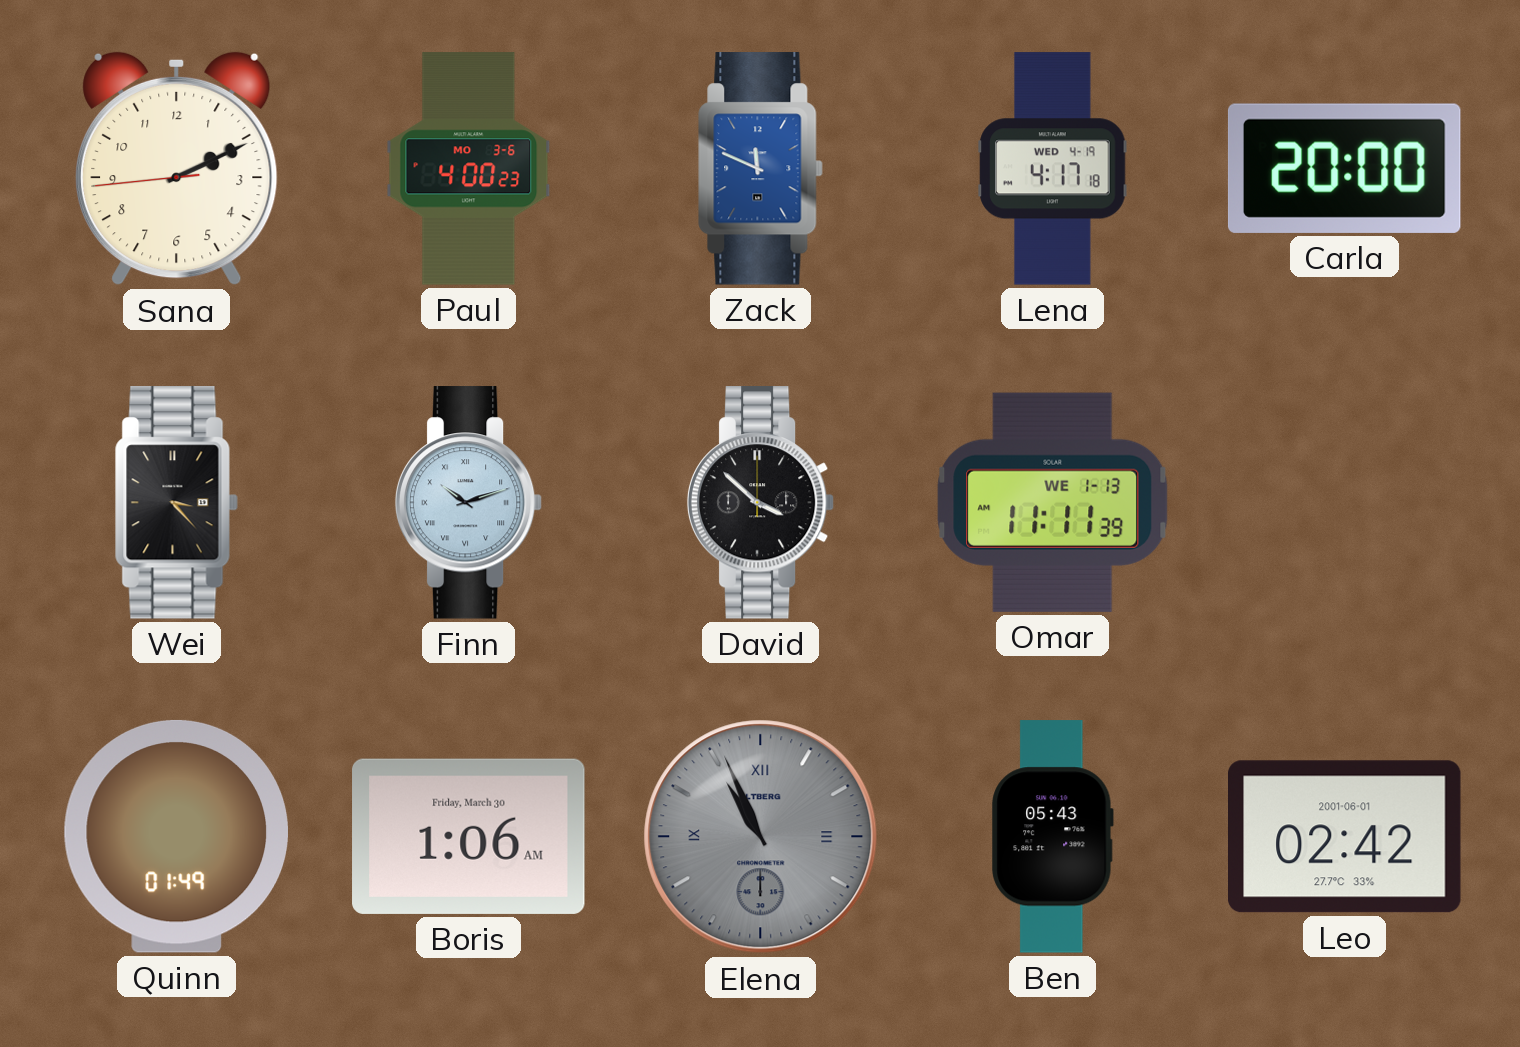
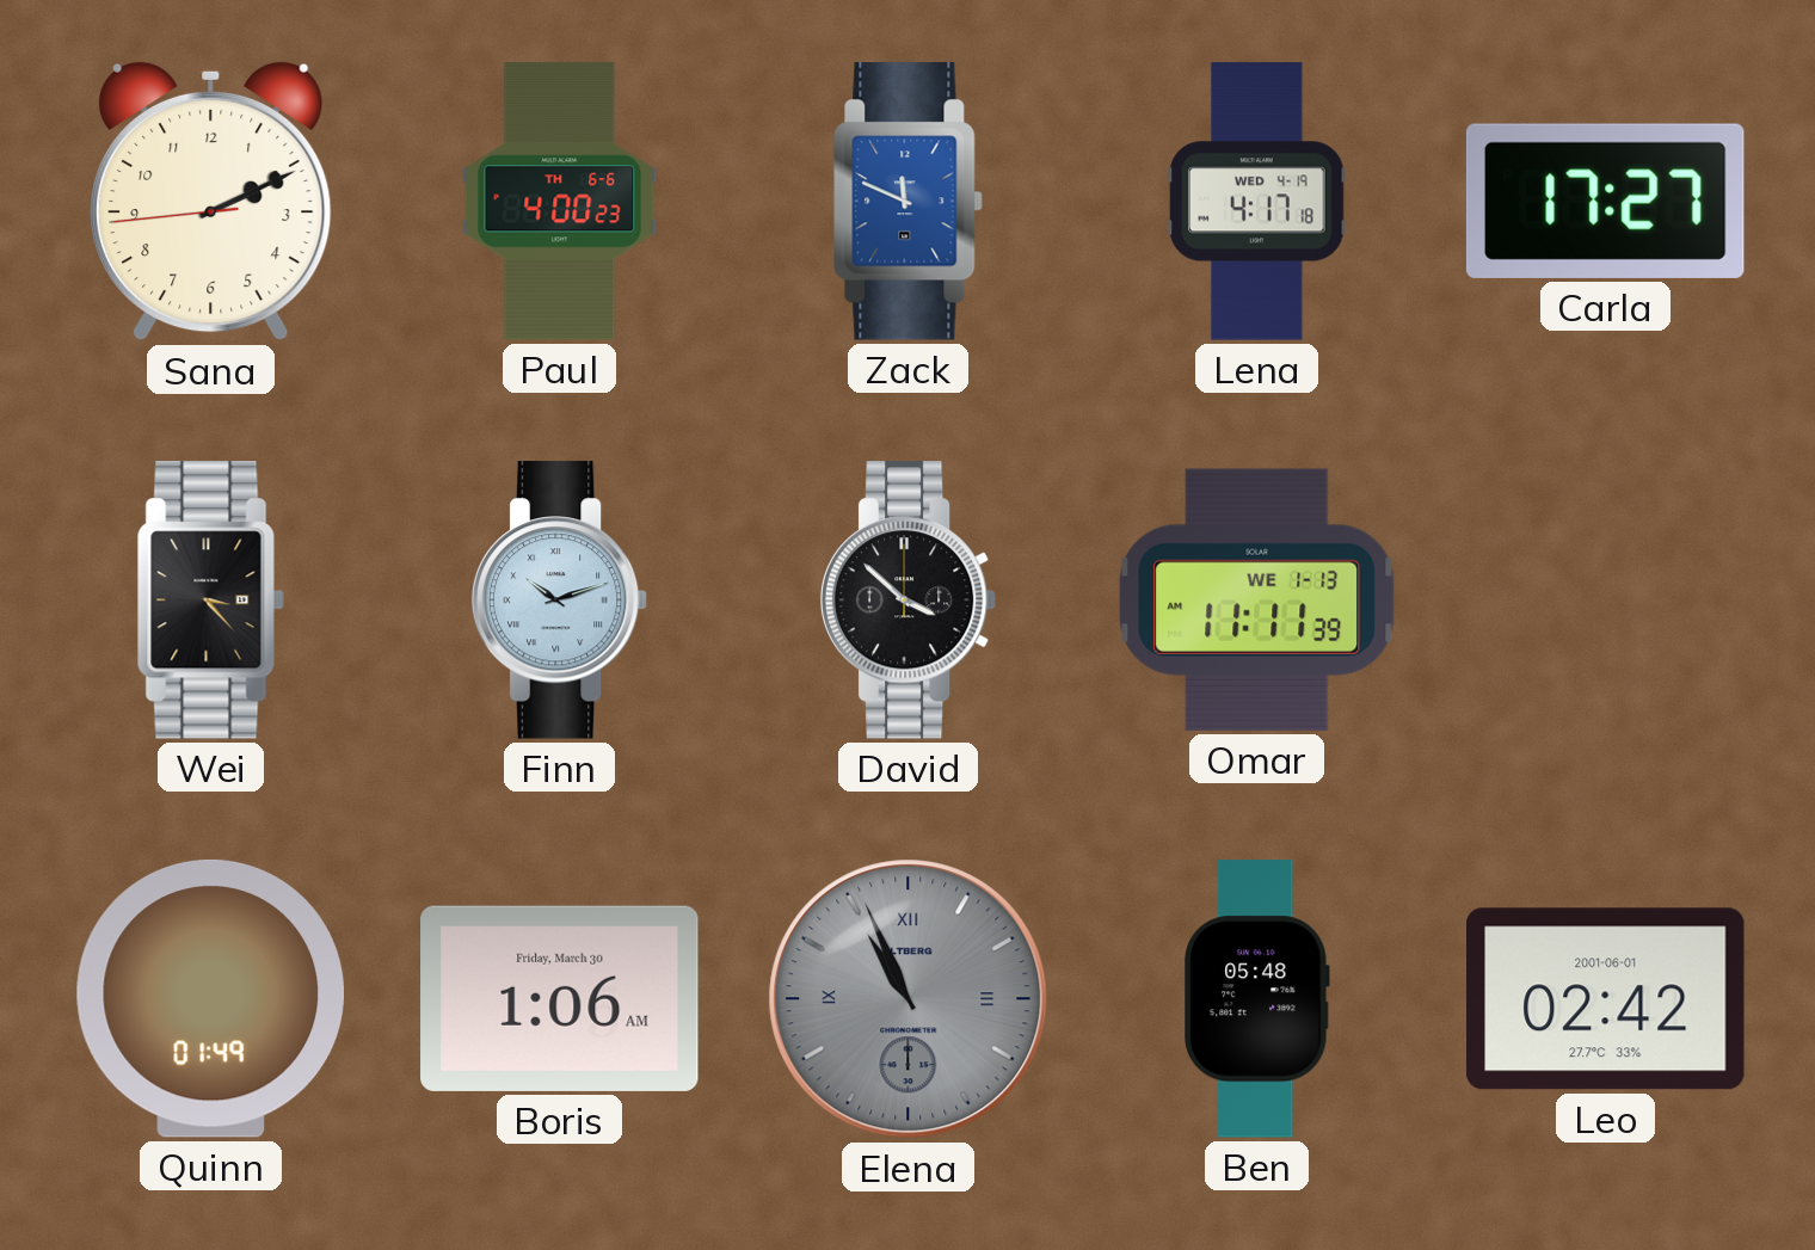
Paul date: MO 3-6 -> TH 6-6
Carla: 20:00 -> 17:27
Ben: 05:43 -> 05:48
